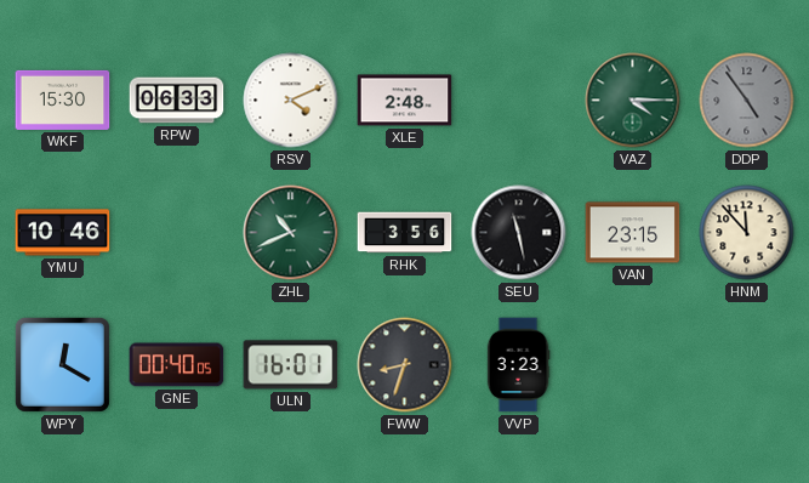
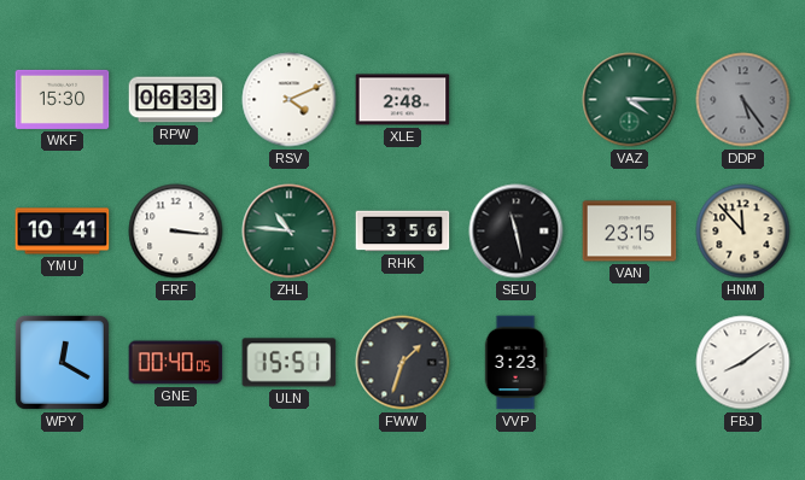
DDP: 4:54 -> 5:24
YMU: 10:46 -> 10:41
FRF: none -> 3:16
ZHL: 10:41 -> 10:46
ULN: 16:01 -> 15:51
FWW: 8:33 -> 1:33
FBJ: none -> 8:09
